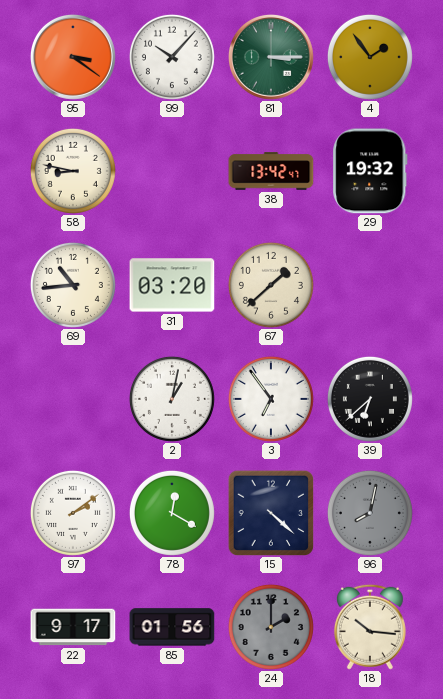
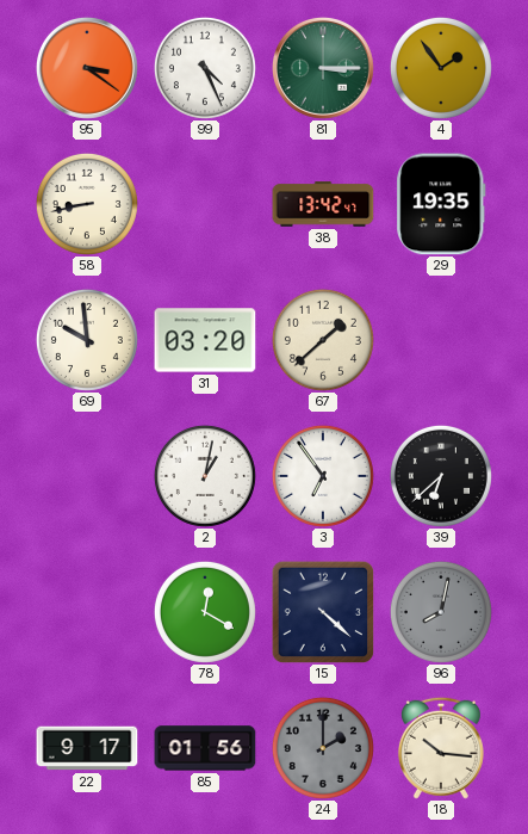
99: 10:07 -> 4:26
58: 8:47 -> 8:43
29: 19:32 -> 19:35
69: 10:44 -> 9:59
97: 2:09 -> none
